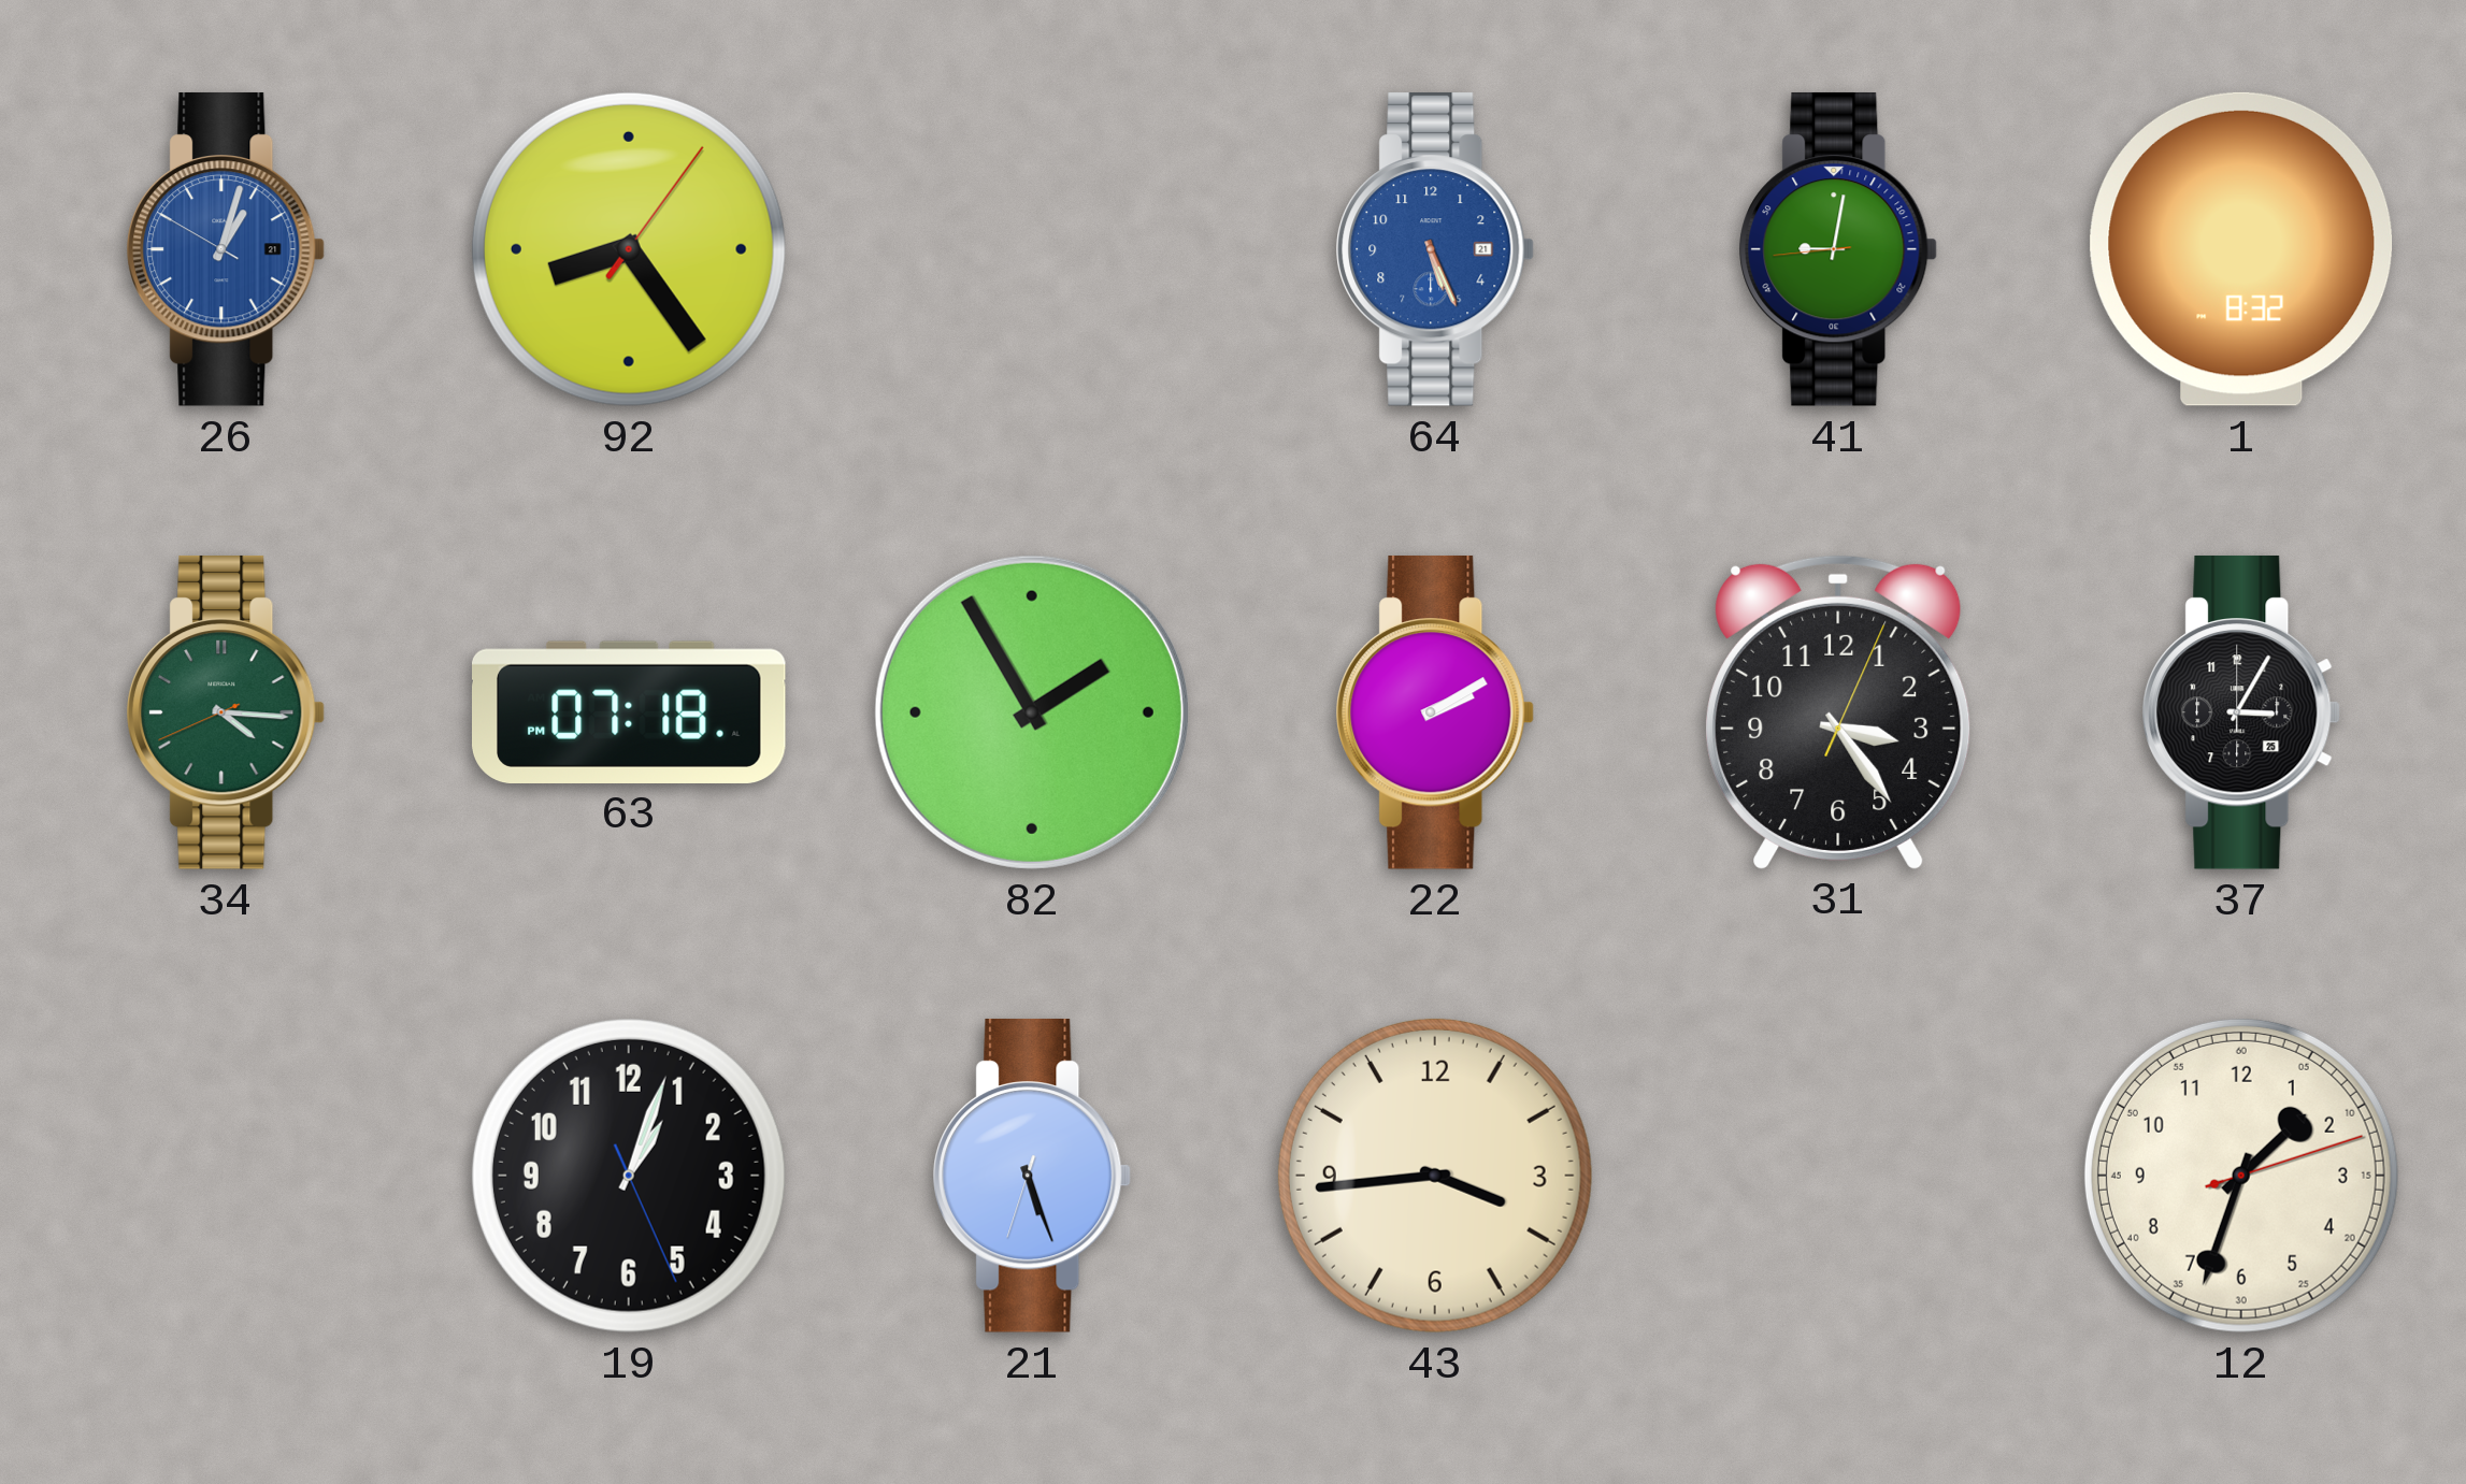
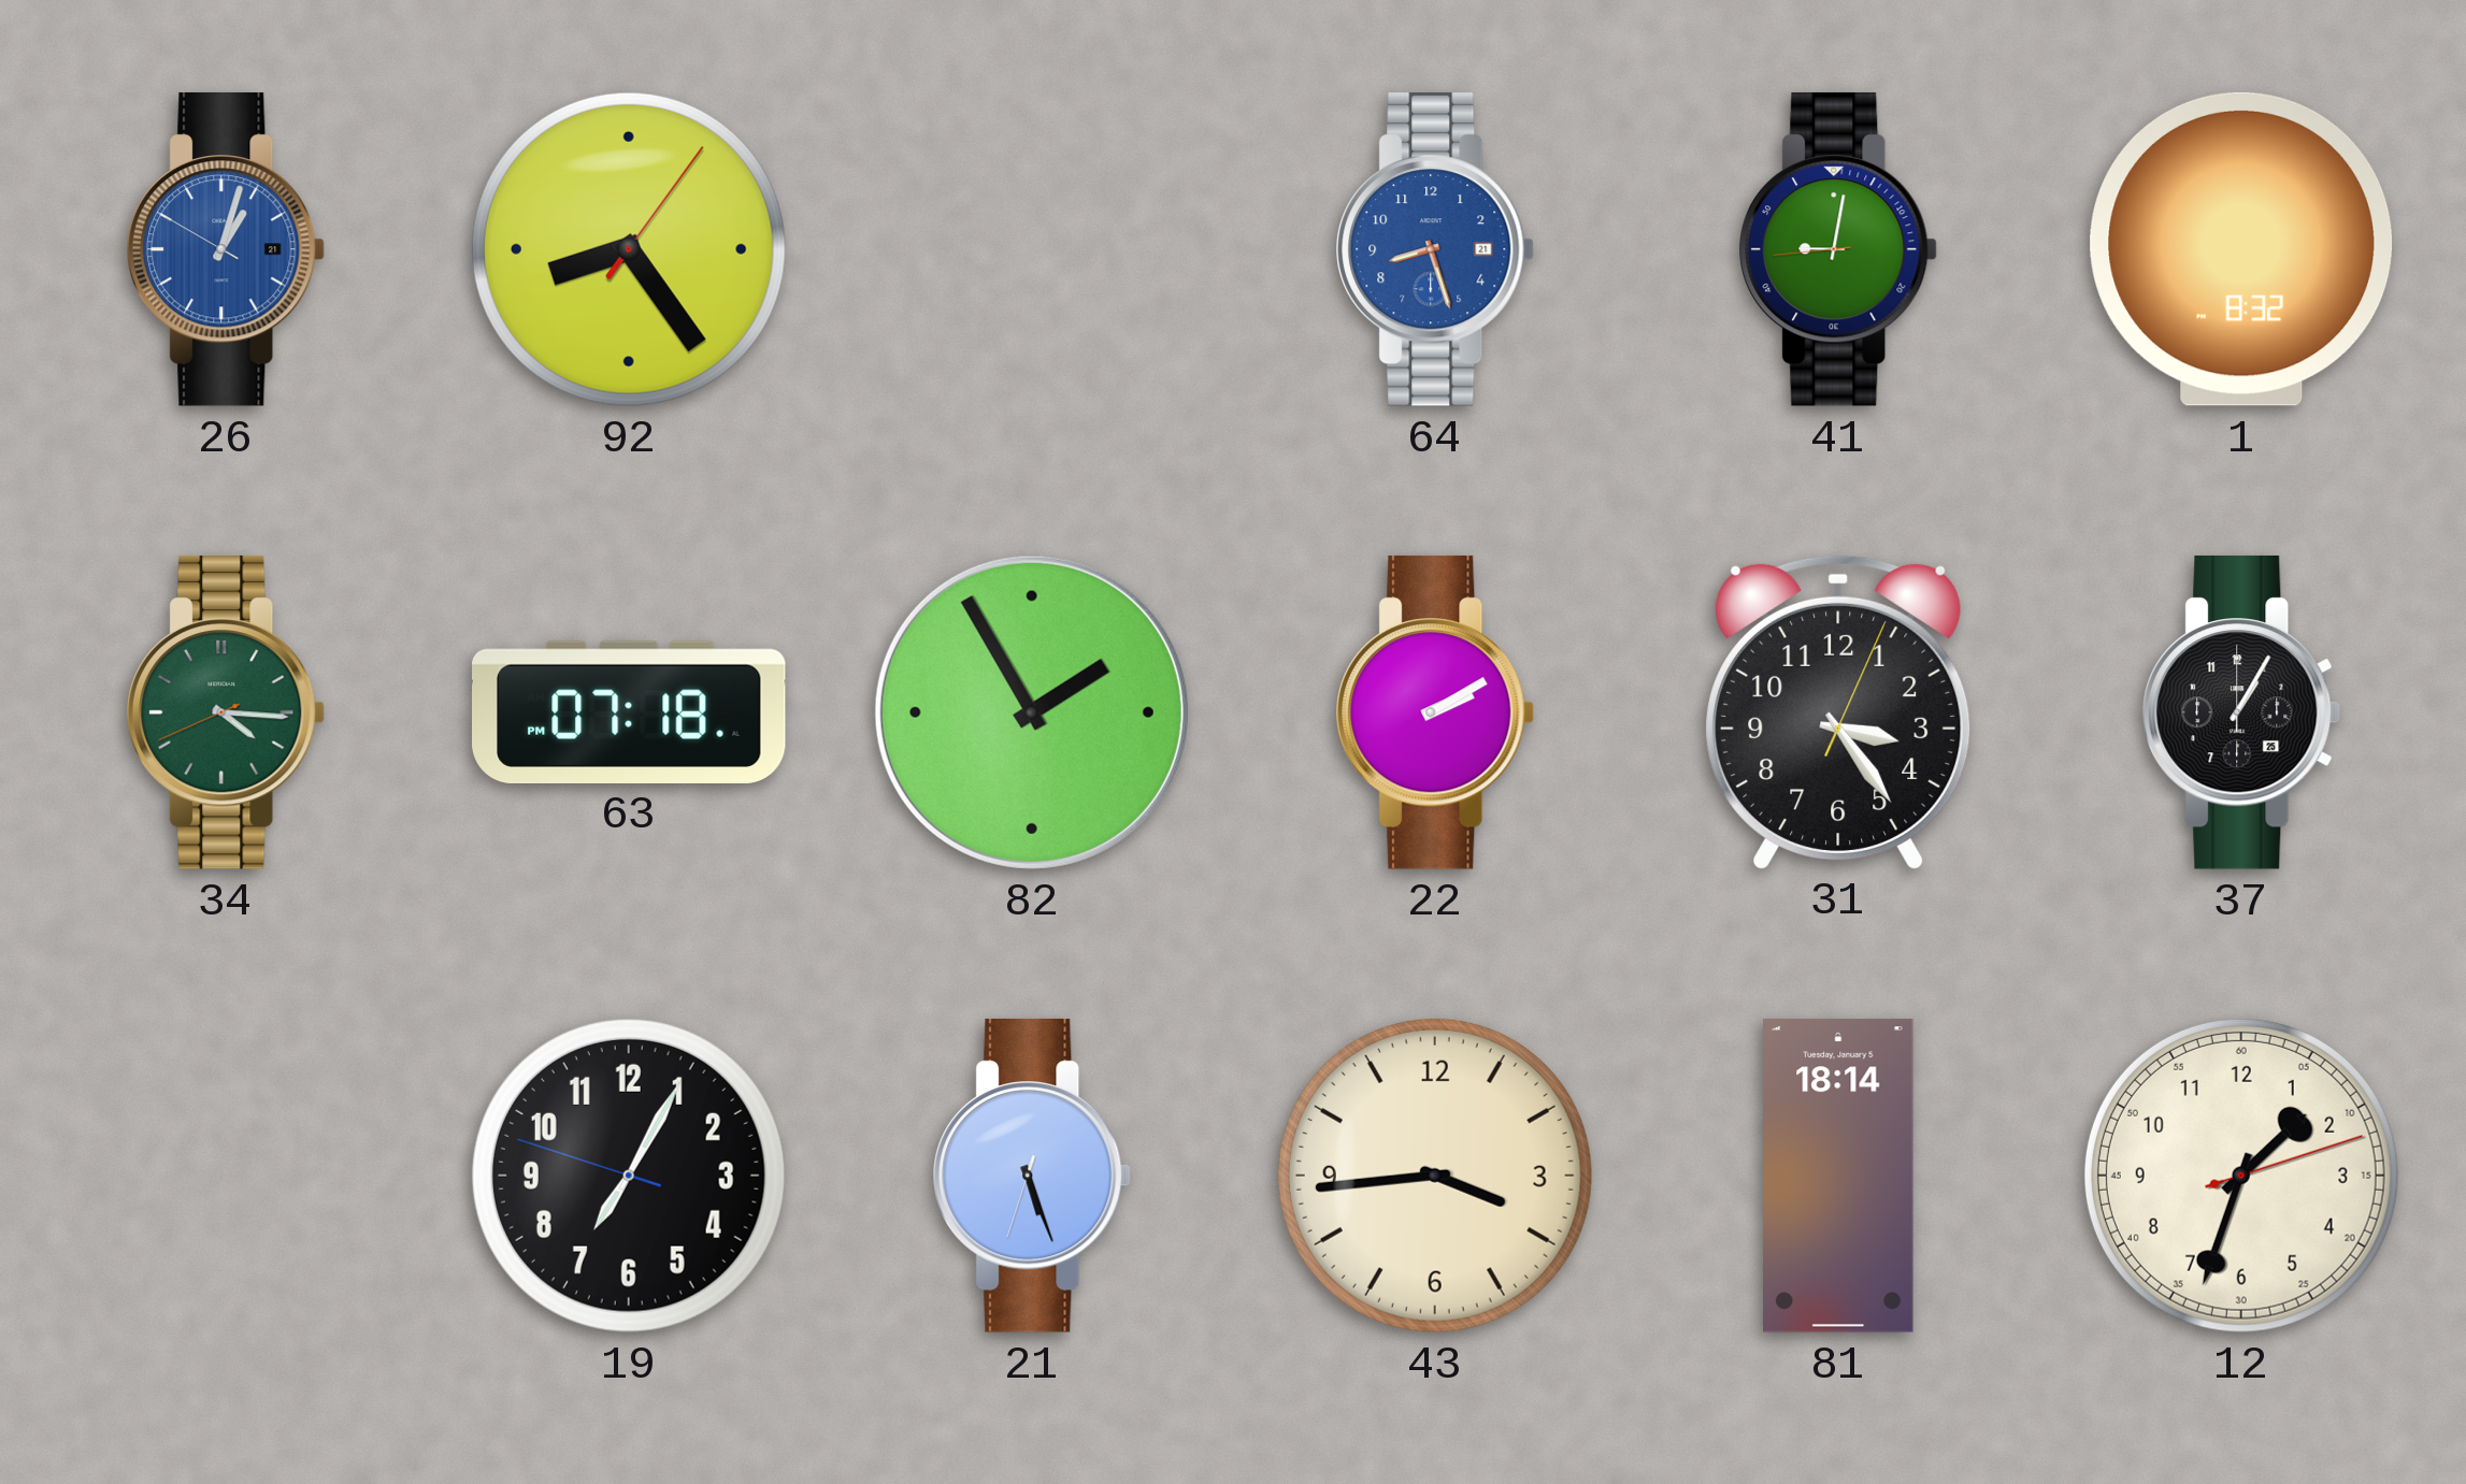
64: 5:26 -> 8:27
37: 3:05 -> 1:05
19: 1:03 -> 7:04
81: none -> 18:14
